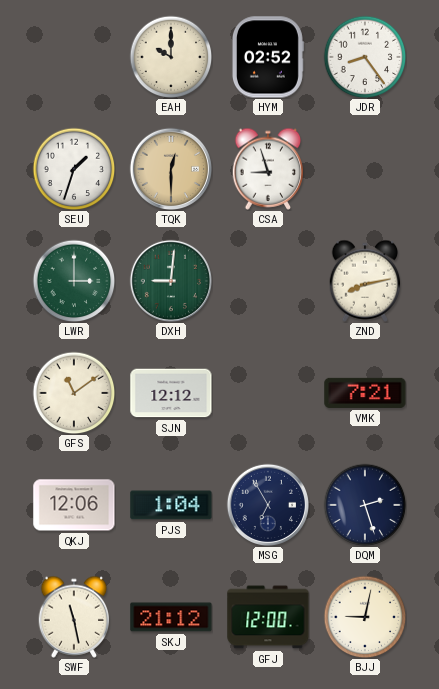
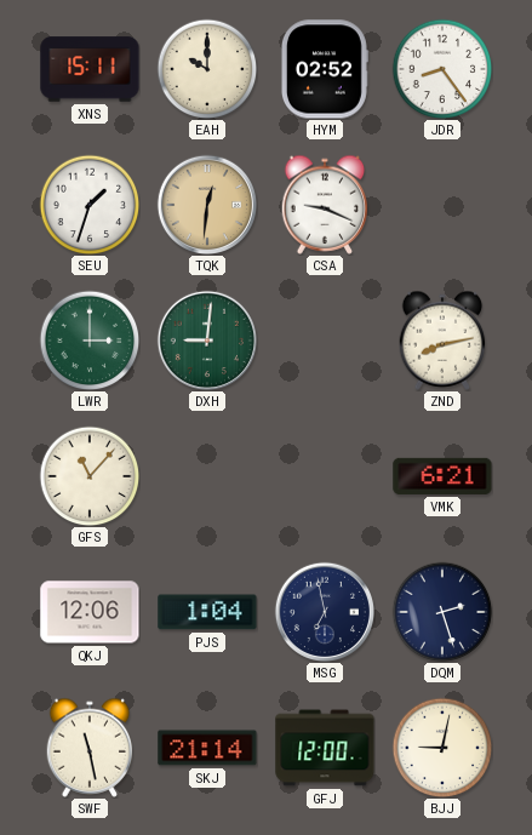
XNS: none -> 15:11
TQK: 12:30 -> 12:31
CSA: 8:57 -> 9:19
GFS: 11:09 -> 11:07
SJN: 12:12 -> none
VMK: 7:21 -> 6:21
MSG: 6:55 -> 6:58
SKJ: 21:12 -> 21:14
